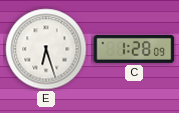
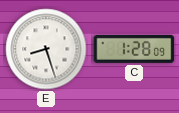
E: 6:27 -> 8:27
